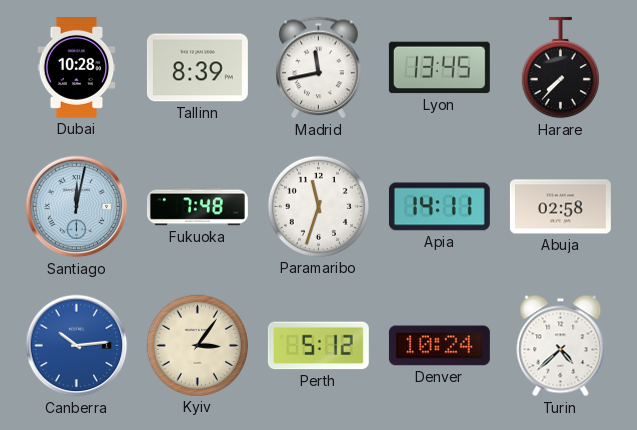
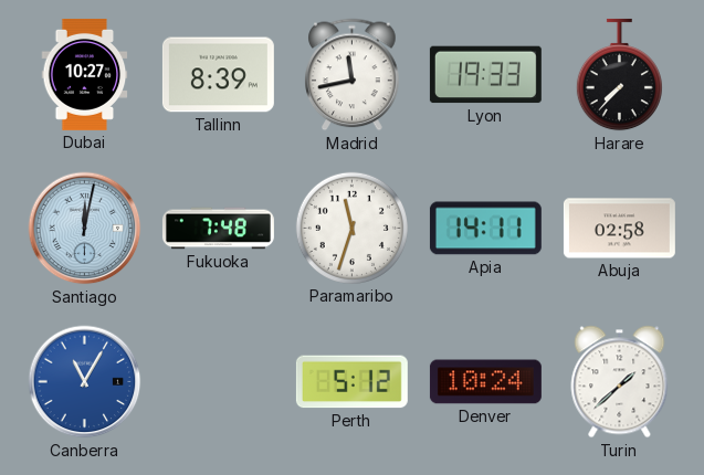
Dubai: 10:28 -> 10:27
Lyon: 13:45 -> 19:33
Canberra: 10:14 -> 11:05
Kyiv: 3:06 -> none
Turin: 4:38 -> 1:38
